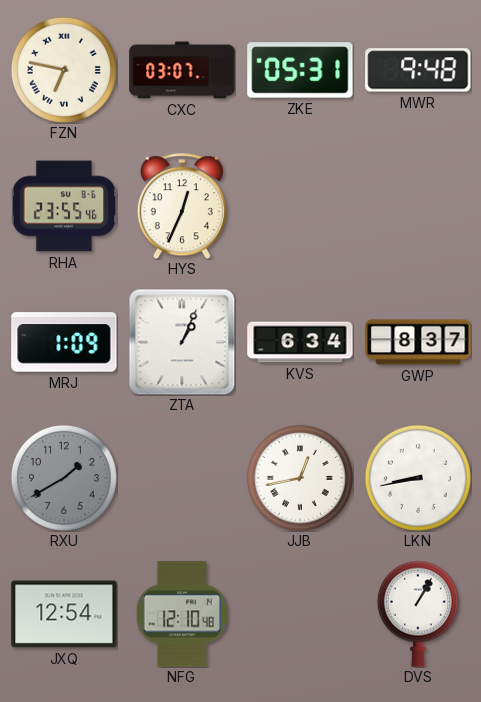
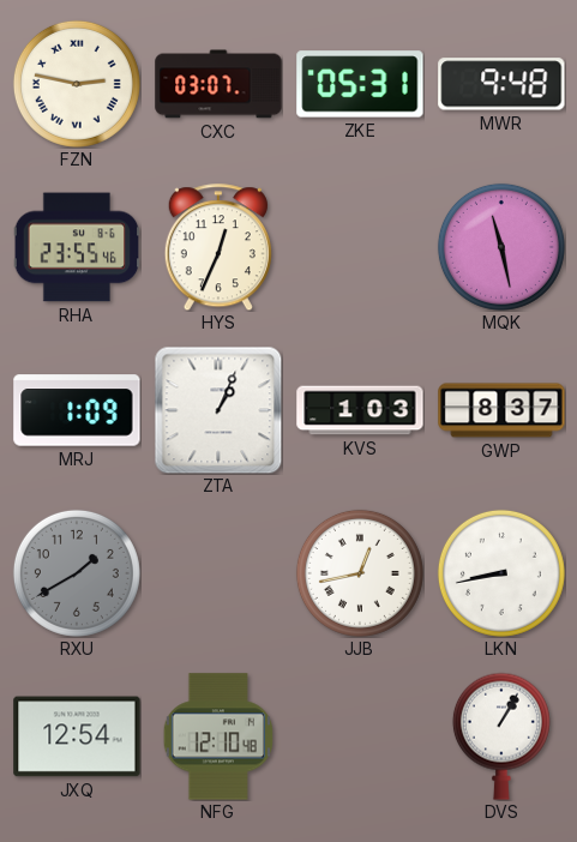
FZN: 6:47 -> 2:47
MQK: none -> 11:28
KVS: 6:34 -> 1:03
